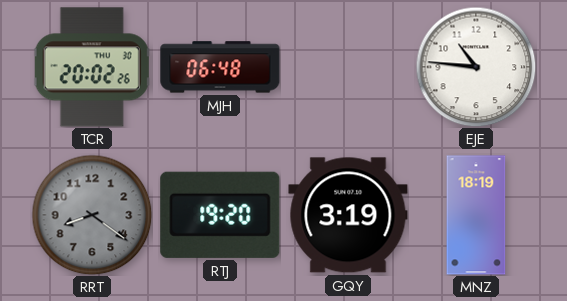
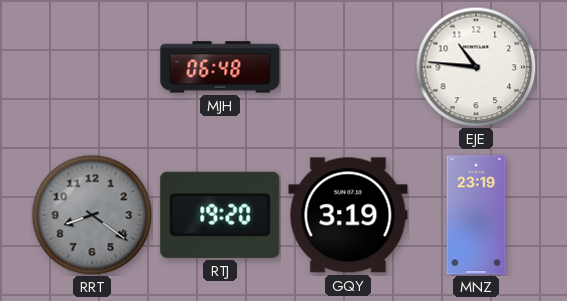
TCR: 20:02 -> none
MNZ: 18:19 -> 23:19
